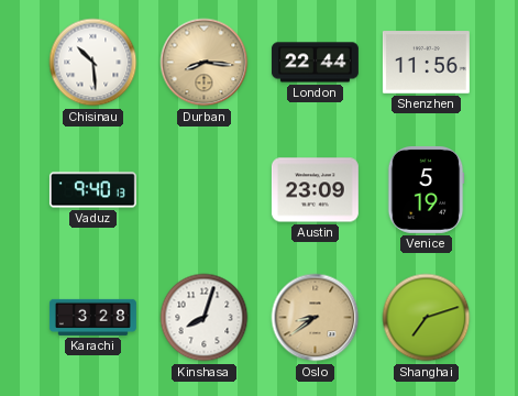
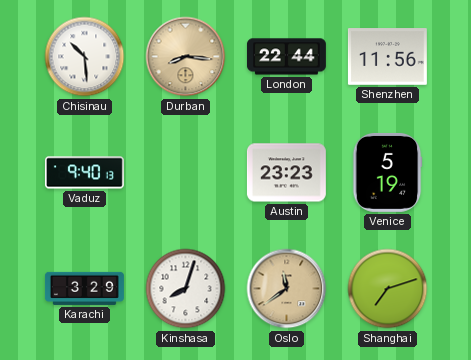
Austin: 23:09 -> 23:23
Karachi: 3:28 -> 3:29
Oslo: 8:39 -> 11:39
